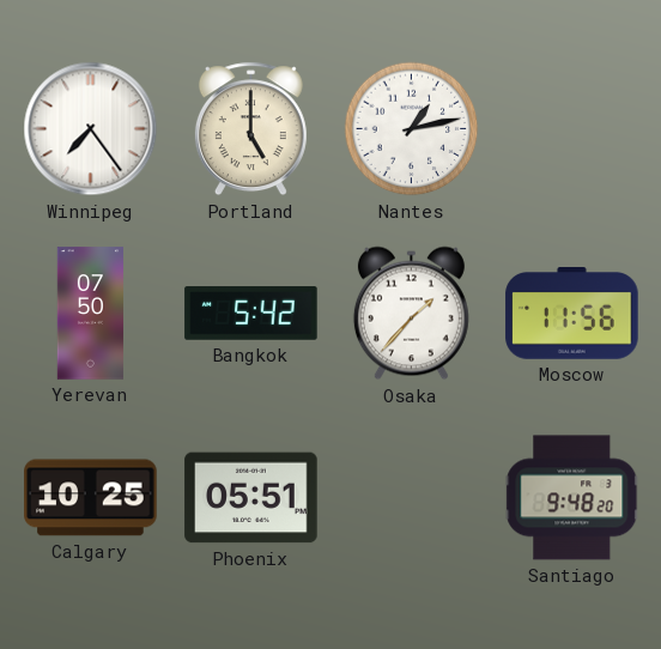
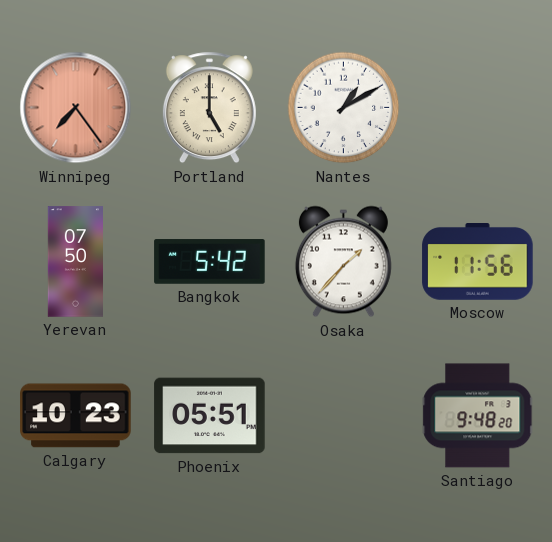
Winnipeg dial: white -> salmon
Nantes: 1:13 -> 1:10
Calgary: 10:25 -> 10:23
